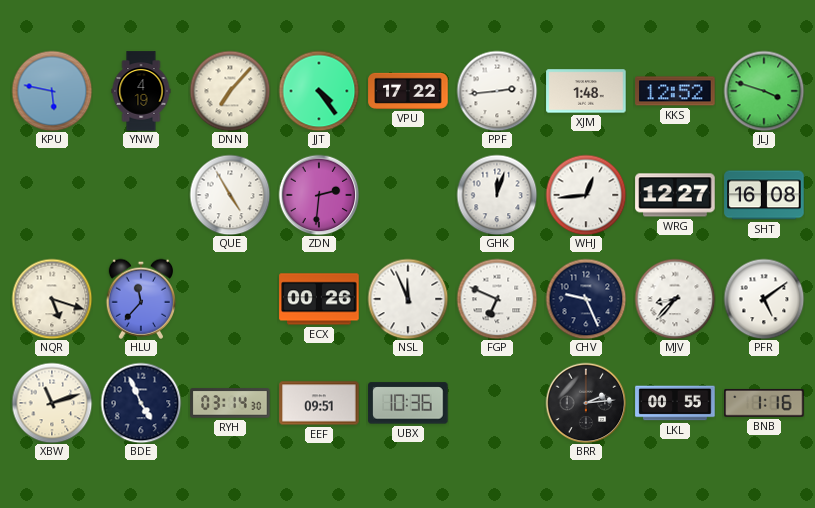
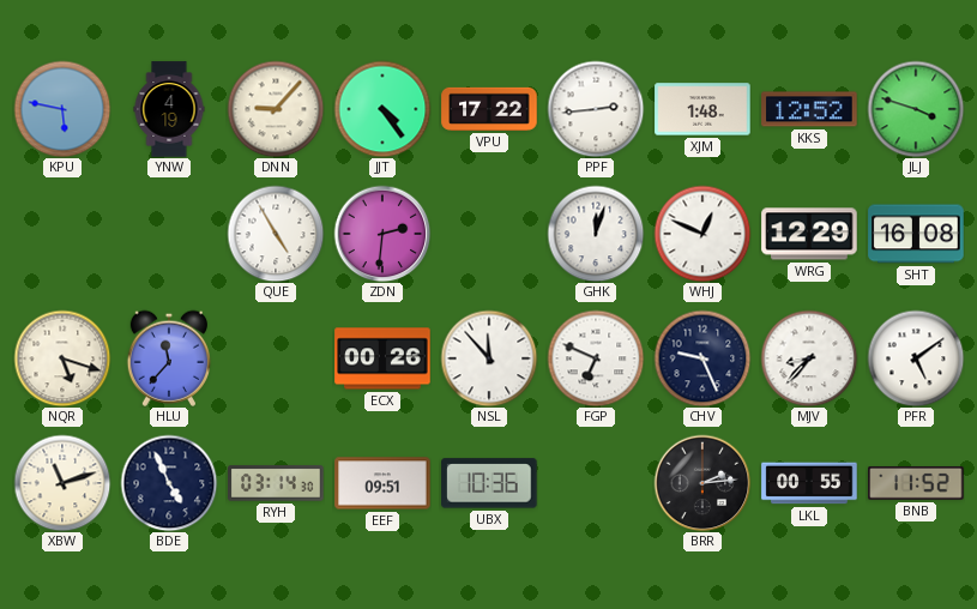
DNN: 7:07 -> 9:07
WHJ: 12:44 -> 12:49
WRG: 12:27 -> 12:29
NSL: 11:56 -> 11:53
BNB: 1:16 -> 11:52
